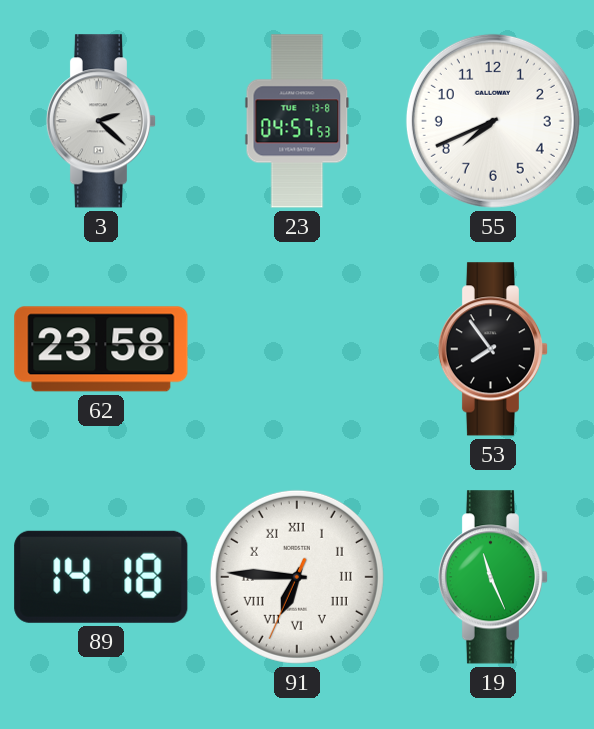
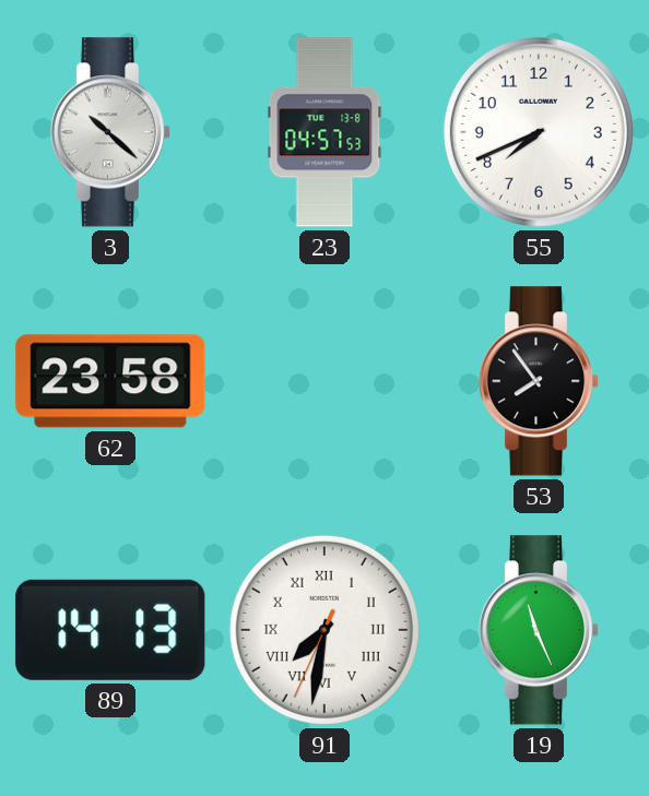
3: 2:22 -> 10:22
89: 14:18 -> 14:13
91: 6:45 -> 7:31
